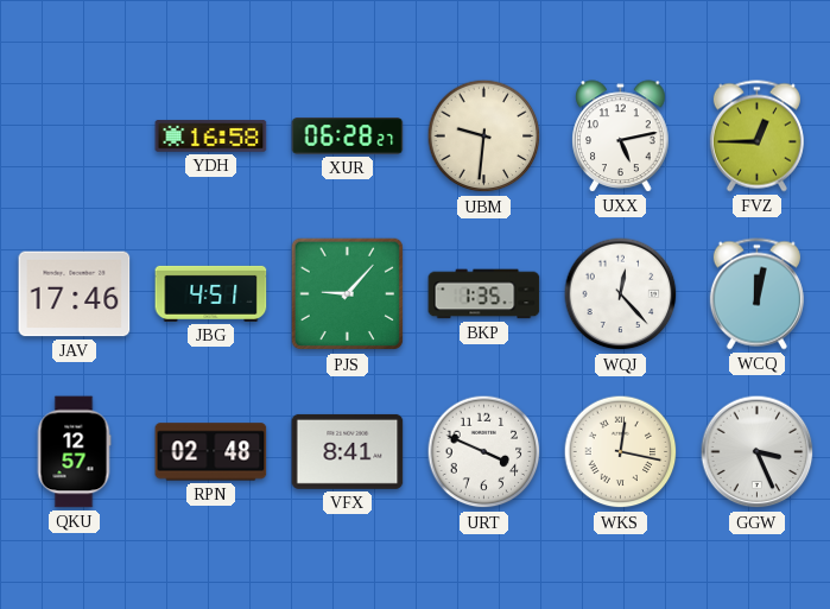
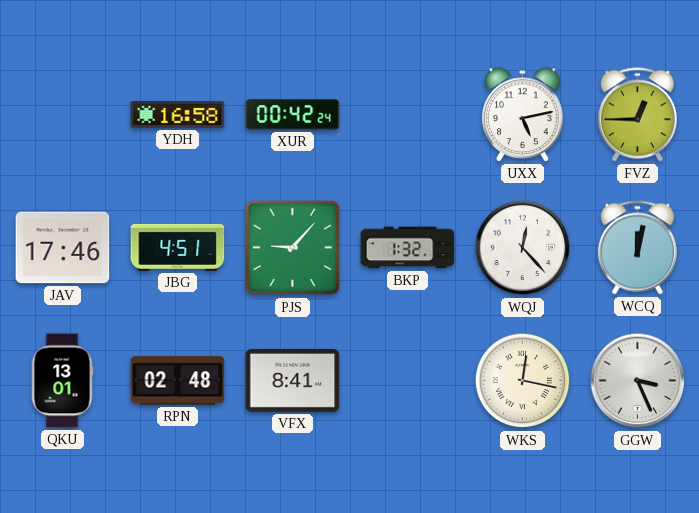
XUR: 06:28 -> 00:42
UBM: 9:31 -> none
BKP: 1:35 -> 1:32
QKU: 12:57 -> 13:01
URT: 3:49 -> none
